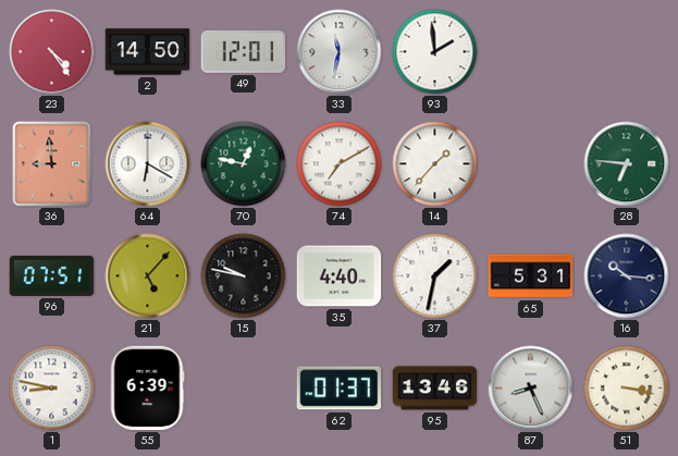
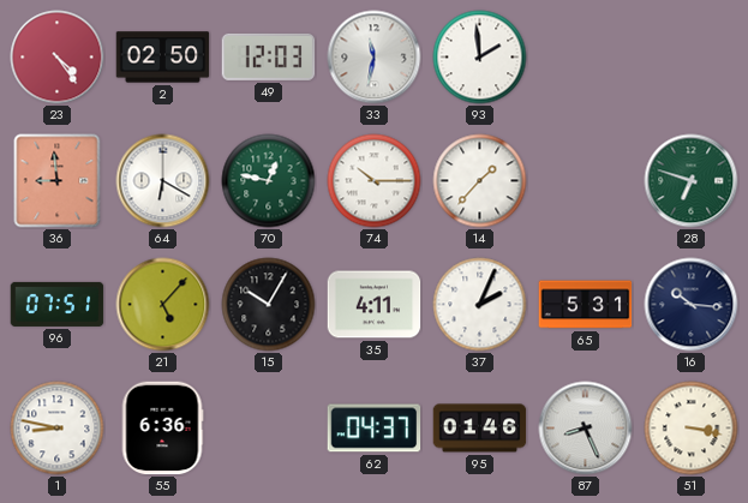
2: 14:50 -> 02:50
49: 12:01 -> 12:03
74: 7:10 -> 10:15
28: 6:46 -> 6:48
15: 9:47 -> 10:05
35: 4:40 -> 4:11
37: 1:32 -> 2:04
55: 6:39 -> 6:36
62: 01:37 -> 04:37
95: 13:46 -> 01:46
